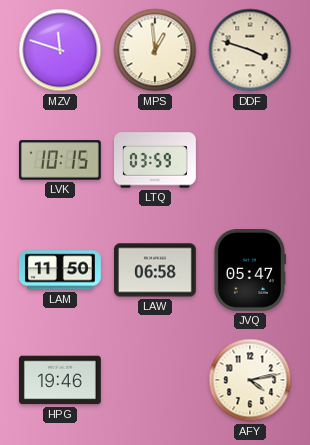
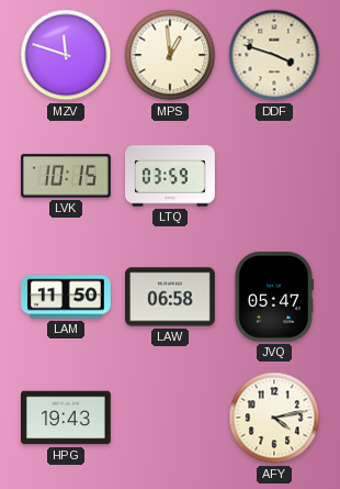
HPG: 19:46 -> 19:43
